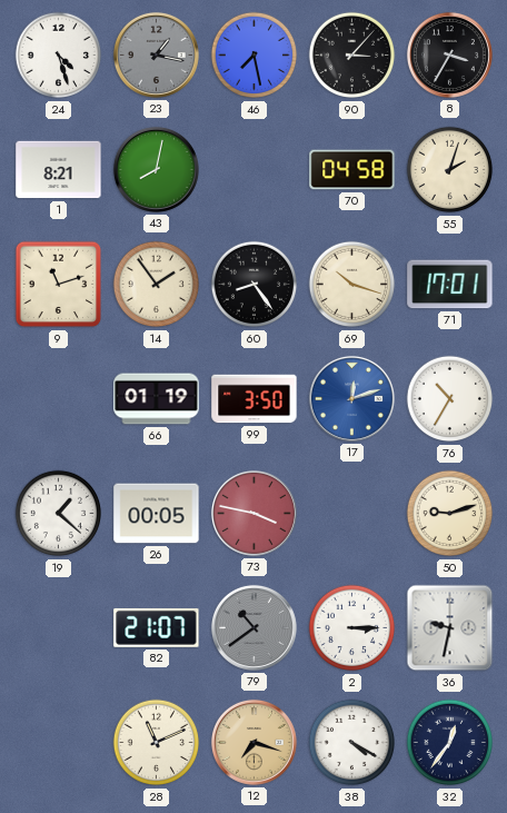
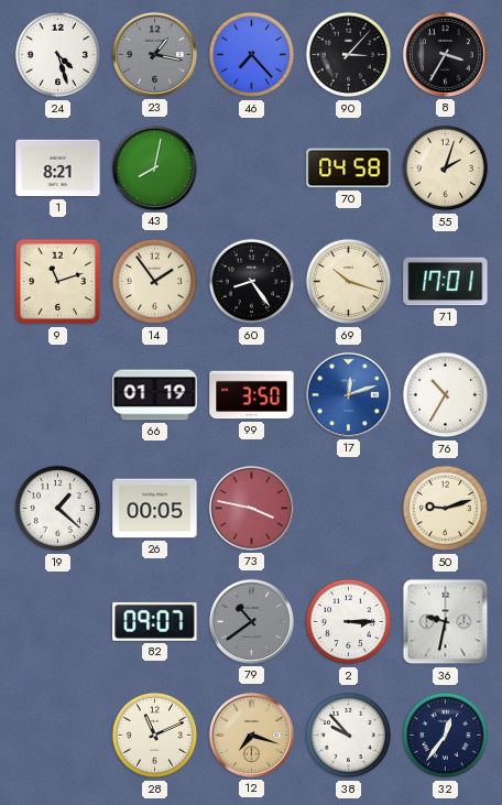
46: 7:28 -> 7:23
82: 21:07 -> 09:07
38: 4:20 -> 9:53
